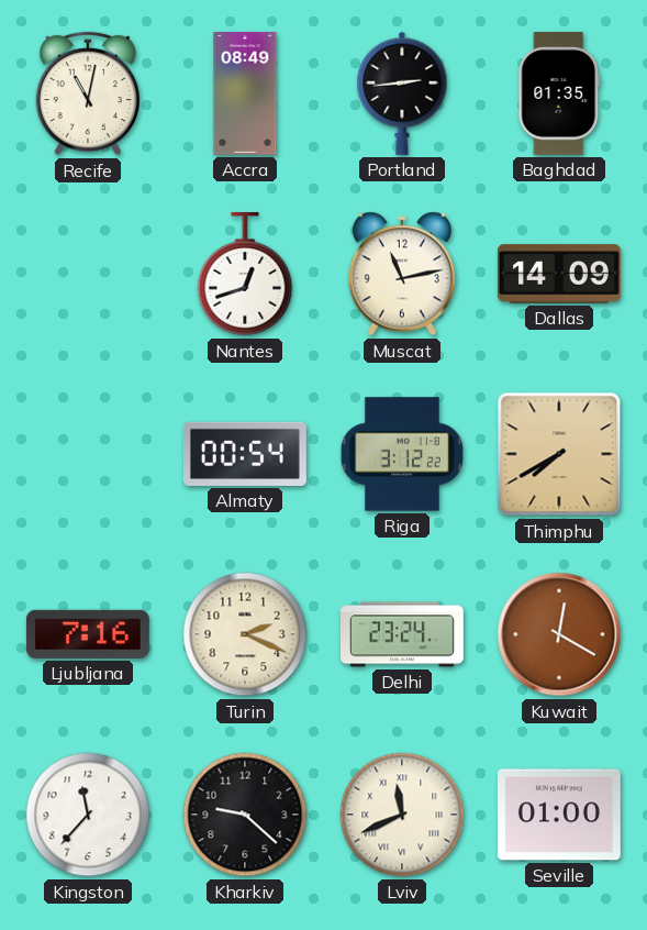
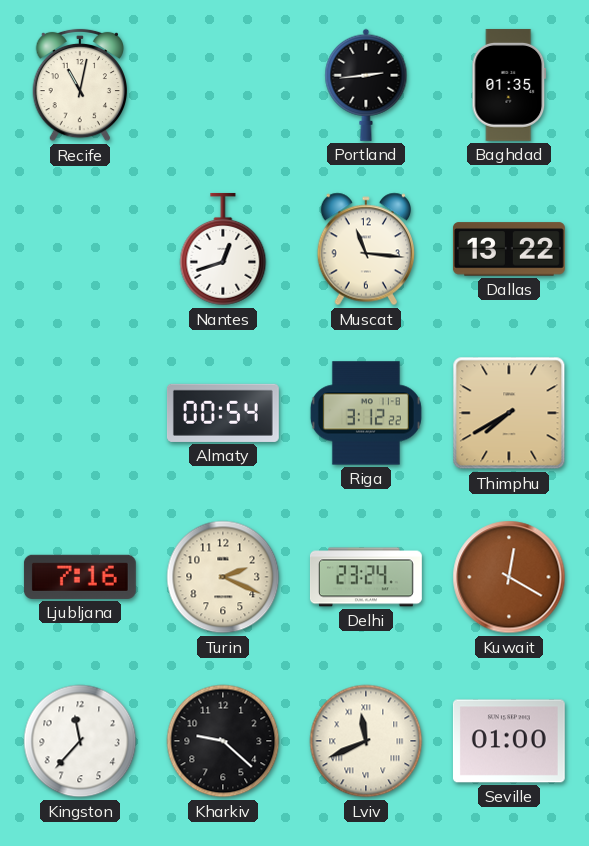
Accra: 08:49 -> none
Muscat: 11:13 -> 11:16
Dallas: 14:09 -> 13:22
